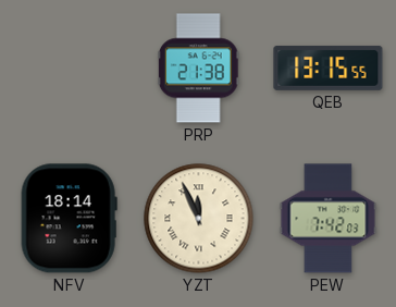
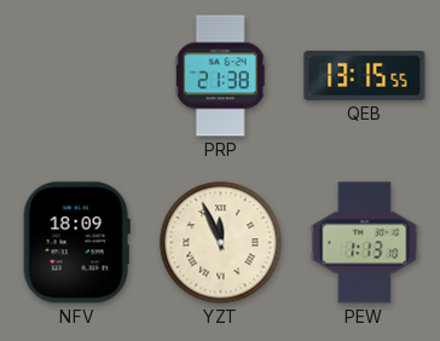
NFV: 18:14 -> 18:09
PEW: 7:42 -> 1:13
